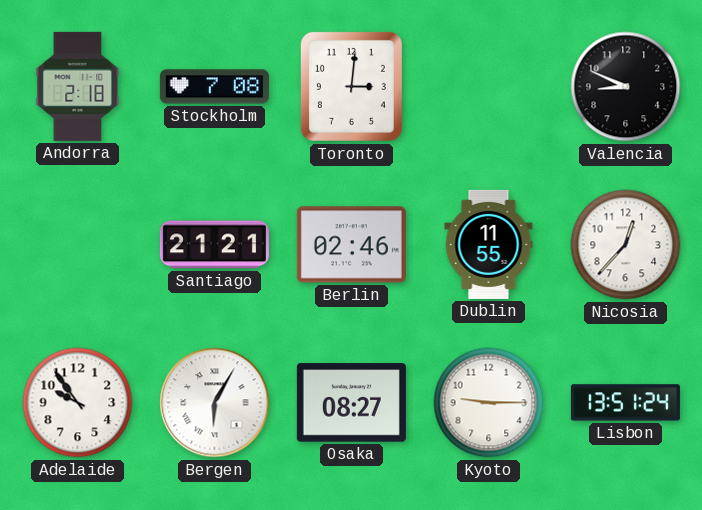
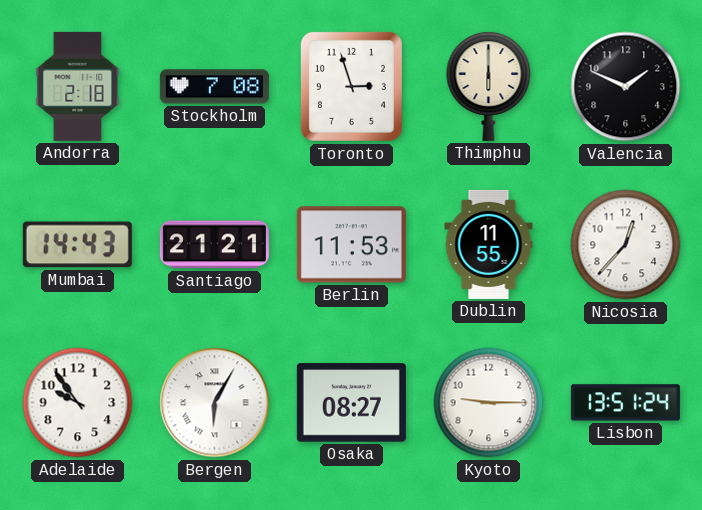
Toronto: 3:01 -> 2:57
Thimphu: none -> 6:00
Valencia: 8:49 -> 1:49
Mumbai: none -> 14:43
Berlin: 02:46 -> 11:53
